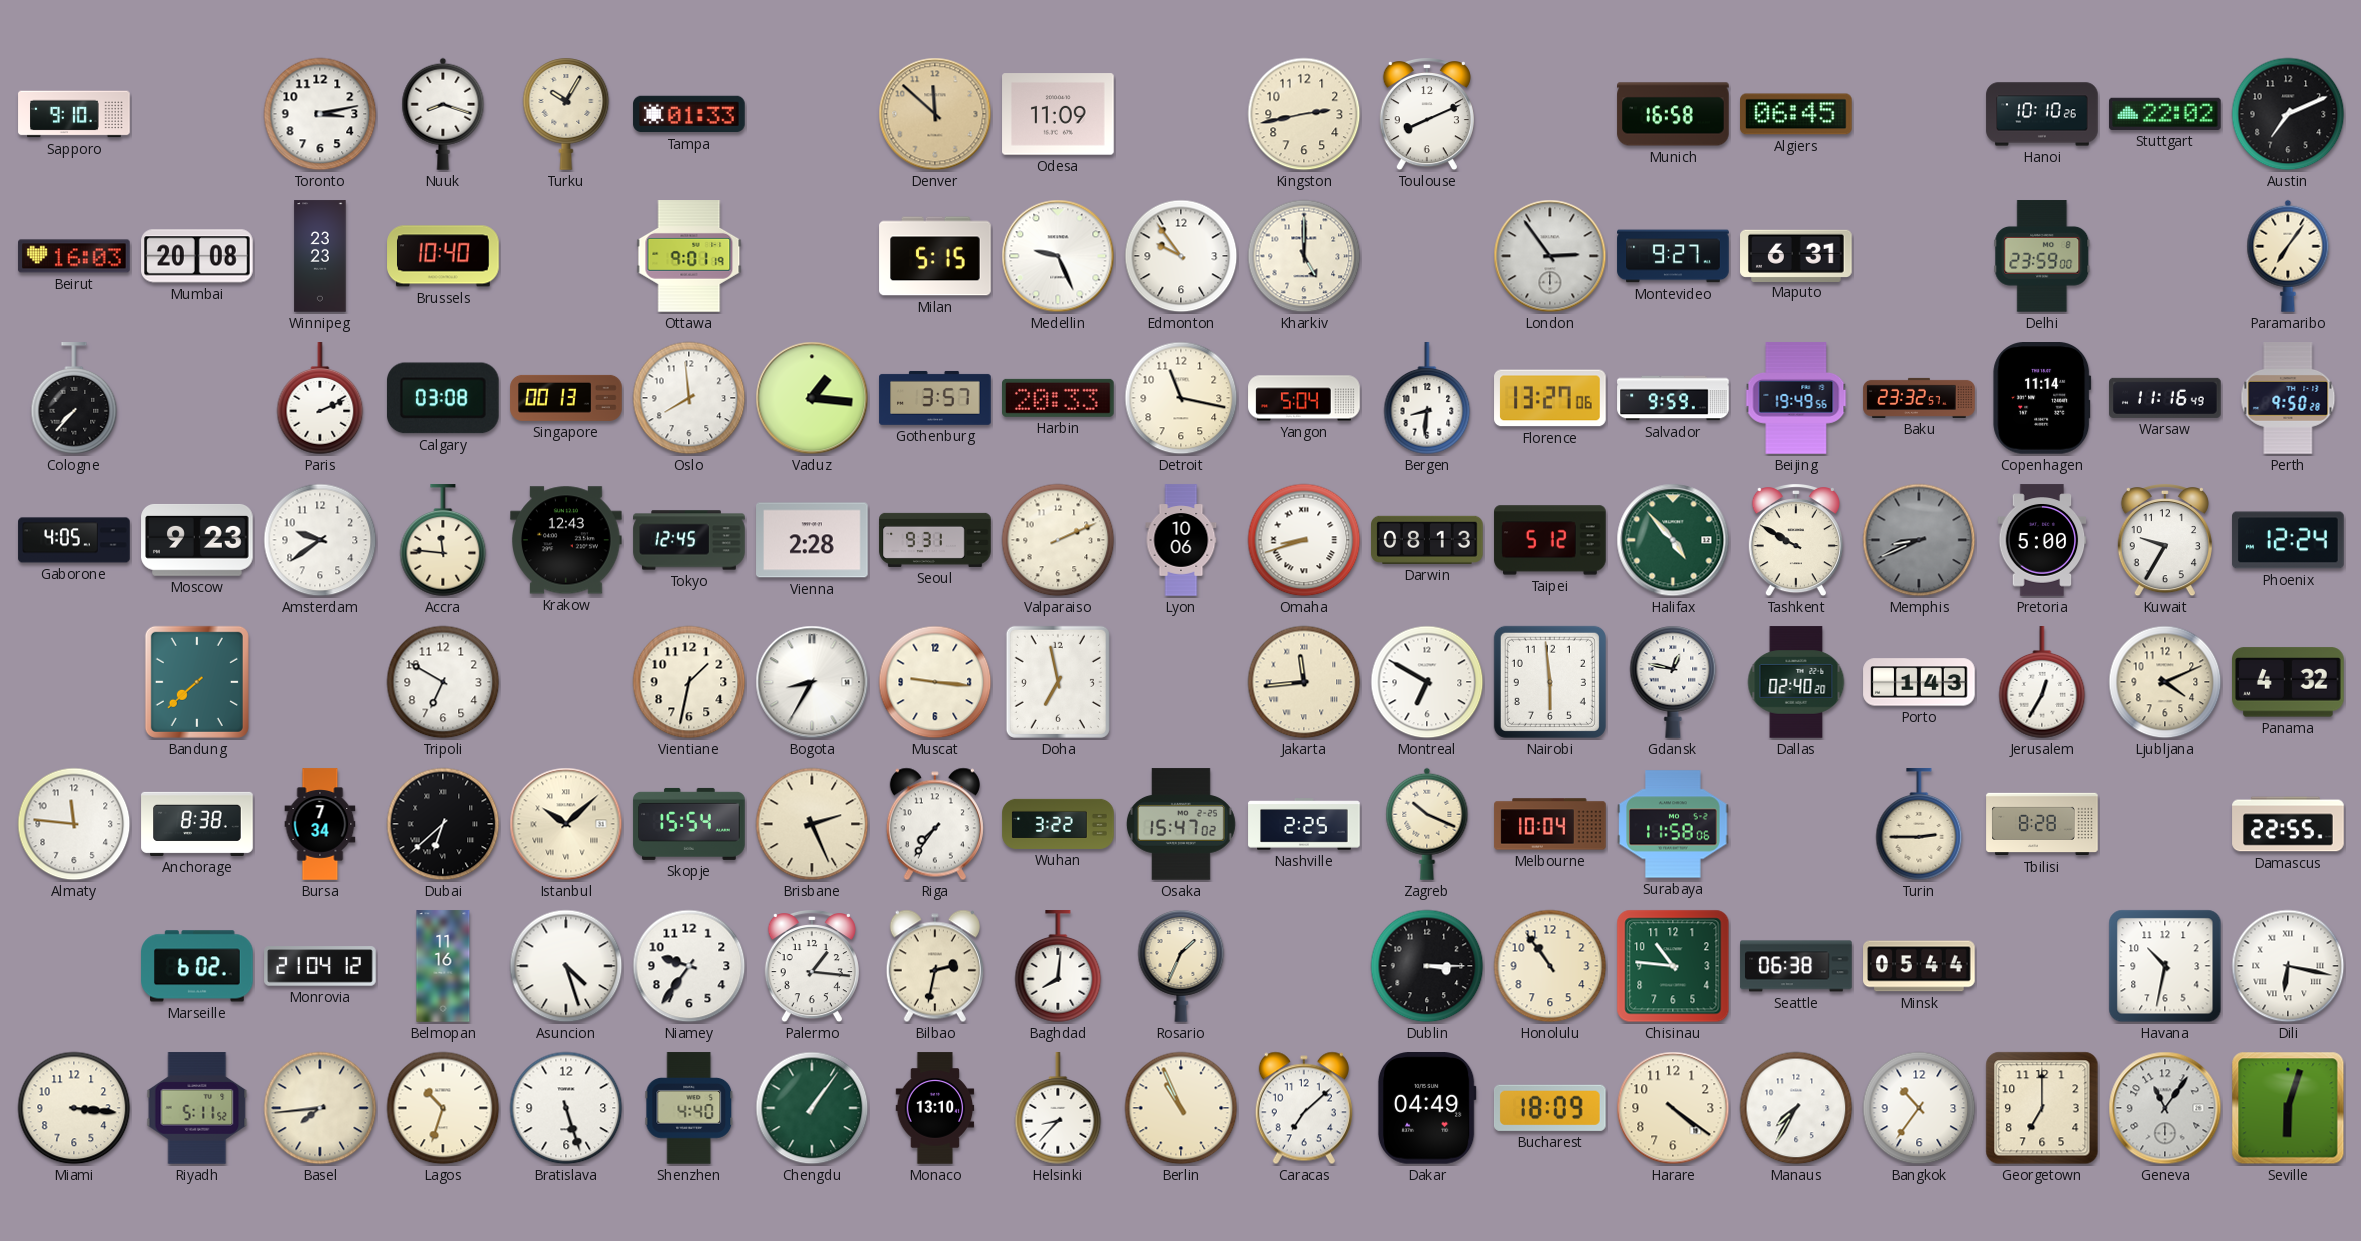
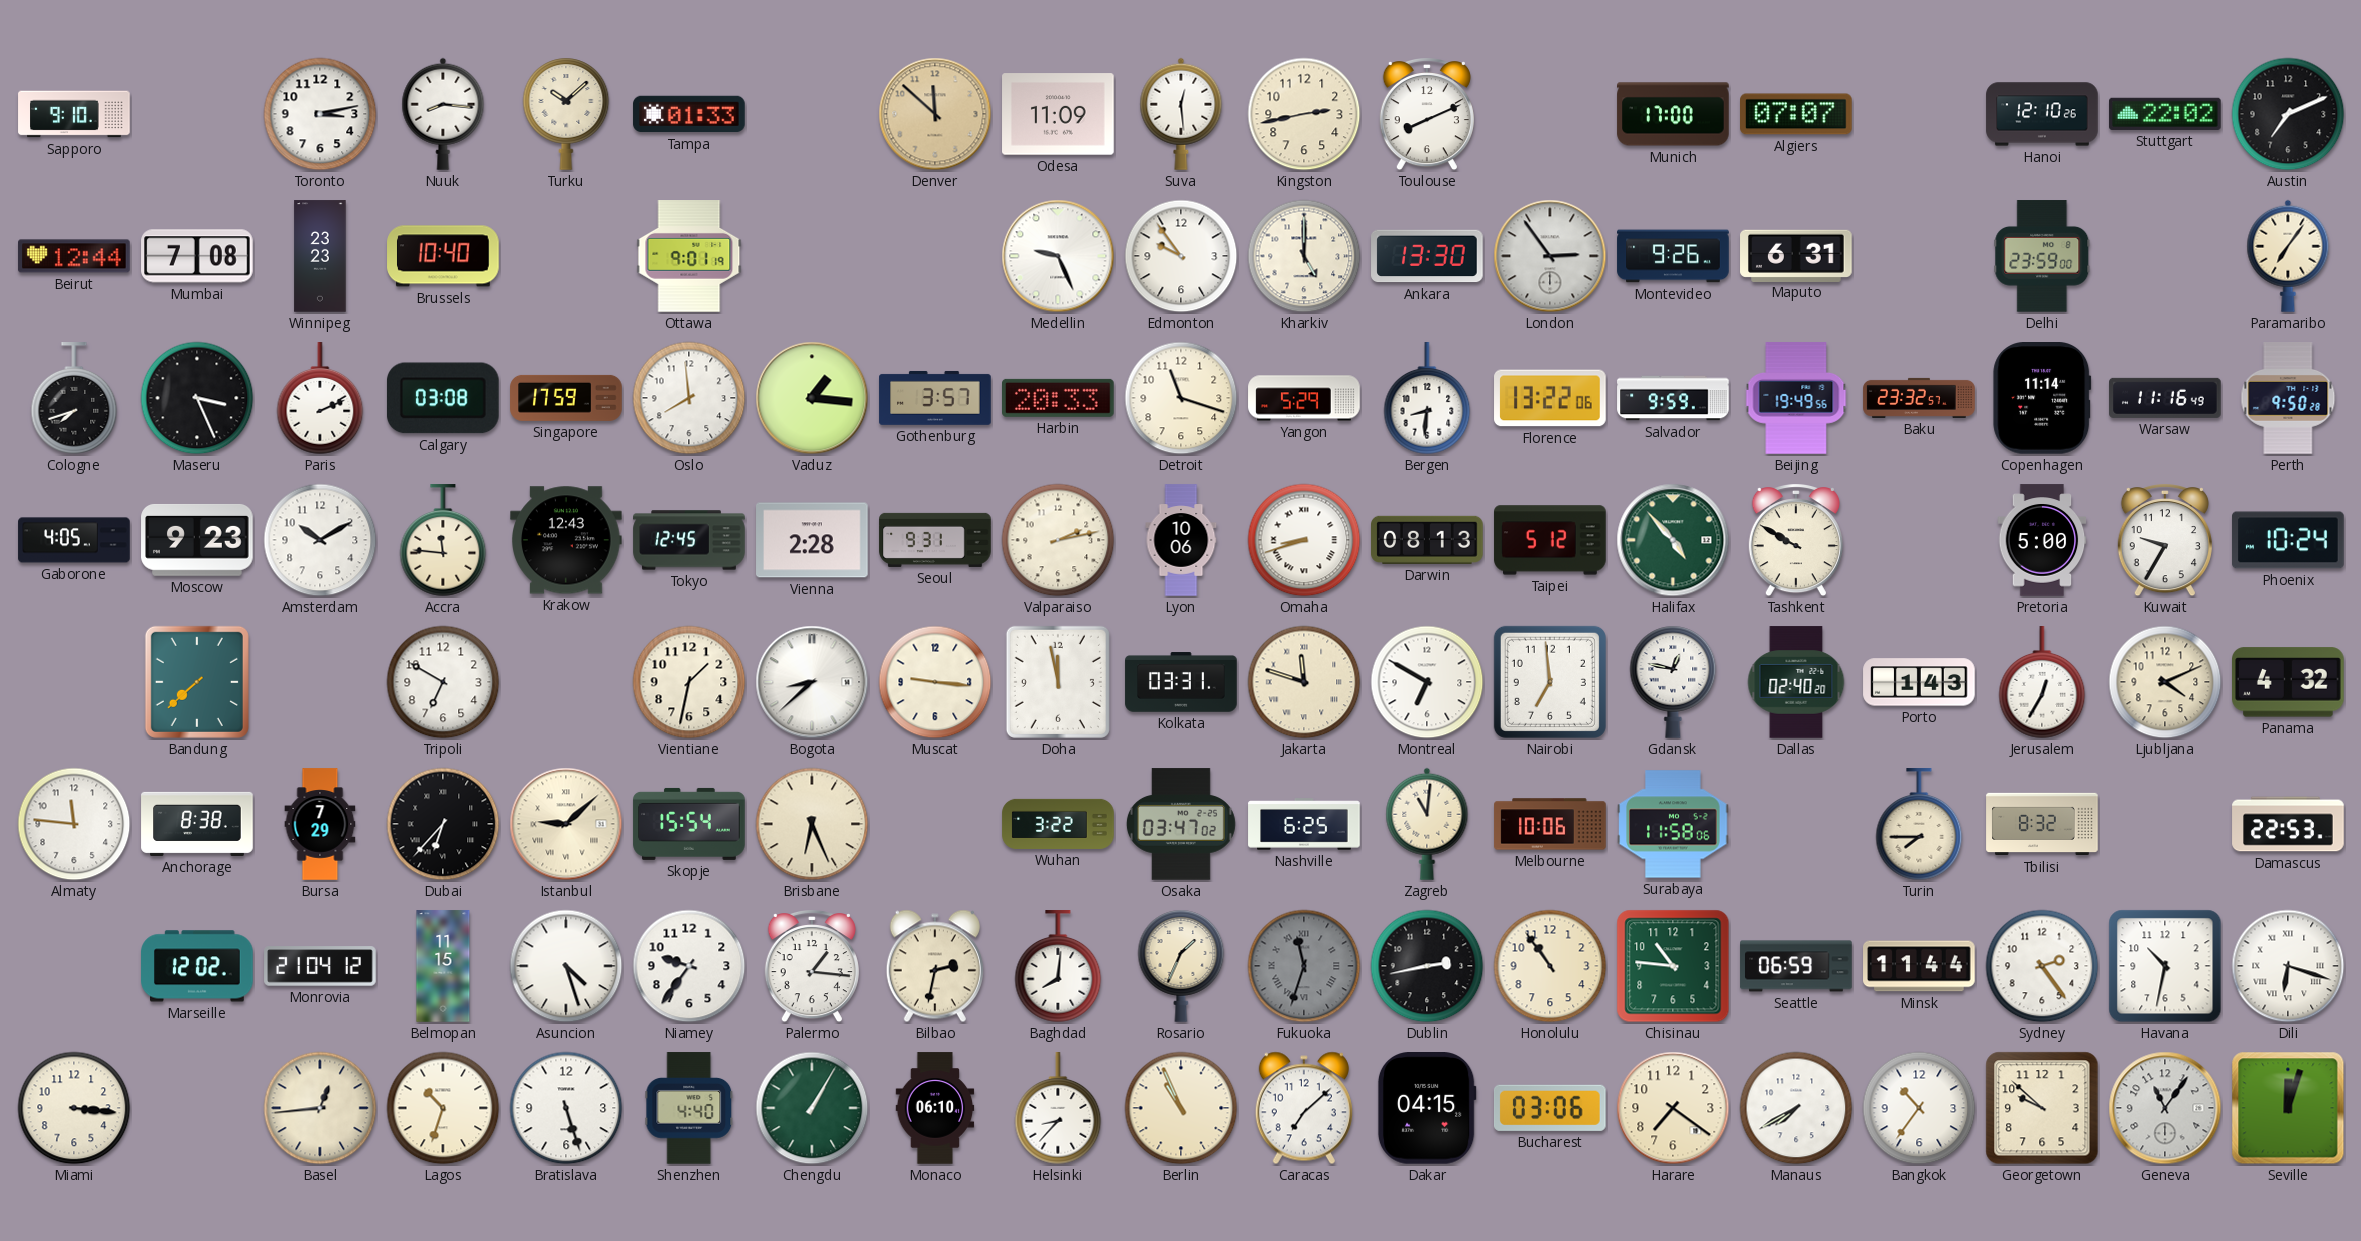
Nuuk: 8:18 -> 8:16
Turku: 10:05 -> 10:08
Suva: none -> 12:29
Munich: 16:58 -> 17:00
Algiers: 06:45 -> 07:07
Hanoi: 10:10 -> 12:10
Beirut: 16:03 -> 12:44
Mumbai: 20:08 -> 7:08
Milan: 5:15 -> none
Ankara: none -> 13:30
Montevideo: 9:27 -> 9:26
Cologne: 7:37 -> 7:42
Maseru: none -> 3:26
Singapore: 00:13 -> 17:59
Detroit: 11:17 -> 11:18
Yangon: 5:04 -> 5:29
Florence: 13:27 -> 13:22
Amsterdam: 9:39 -> 10:10
Valparaiso: 2:11 -> 2:13
Memphis: 8:41 -> none
Phoenix: 12:24 -> 10:24
Bogota: 8:35 -> 8:38
Doha: 6:58 -> 11:58
Kolkata: none -> 03:31
Jakarta: 11:44 -> 11:48
Nairobi: 5:59 -> 6:59
Bursa: 7:34 -> 7:29
Dubai: 6:38 -> 6:37
Istanbul: 10:08 -> 9:08
Brisbane: 2:26 -> 6:26
Riga: 7:36 -> none
Osaka: 15:47 -> 03:47
Nashville: 2:25 -> 6:25
Zagreb: 10:19 -> 11:01
Melbourne: 10:04 -> 10:06
Turin: 2:45 -> 7:45
Tbilisi: 8:28 -> 8:32
Damascus: 22:55 -> 22:53
Marseille: 6:02 -> 12:02
Belmopan: 11:16 -> 11:15
Fukuoka: none -> 11:33
Dublin: 3:15 -> 2:43
Seattle: 06:38 -> 06:59
Minsk: 05:44 -> 11:44
Sydney: none -> 2:24
Dili: 6:17 -> 6:18
Riyadh: 5:11 -> none
Basel: 7:44 -> 12:44
Chengdu: 1:06 -> 1:05
Monaco: 13:10 -> 06:10
Dakar: 04:49 -> 04:15
Bucharest: 18:09 -> 03:06
Harare: 4:21 -> 7:21
Manaus: 7:35 -> 7:40
Georgetown: 7:00 -> 9:52
Seville: 6:03 -> 12:03
